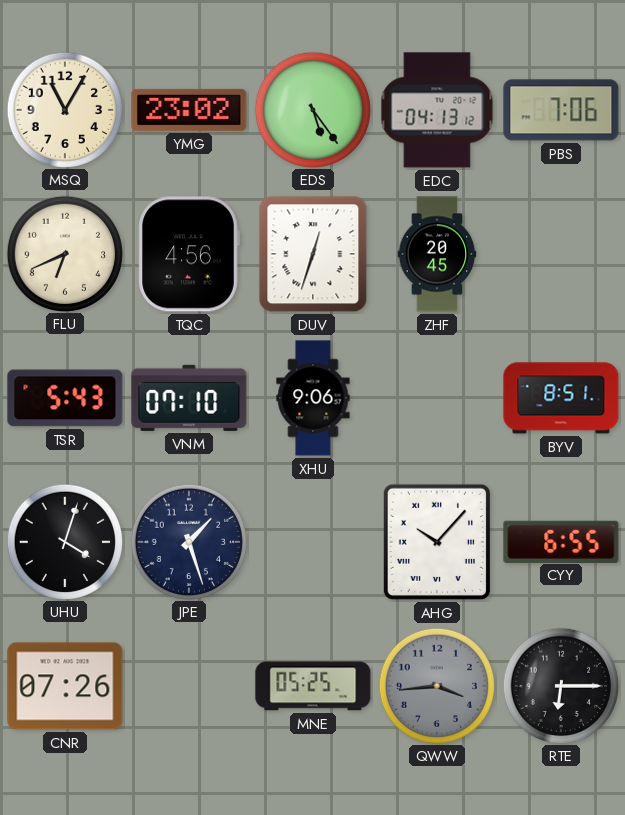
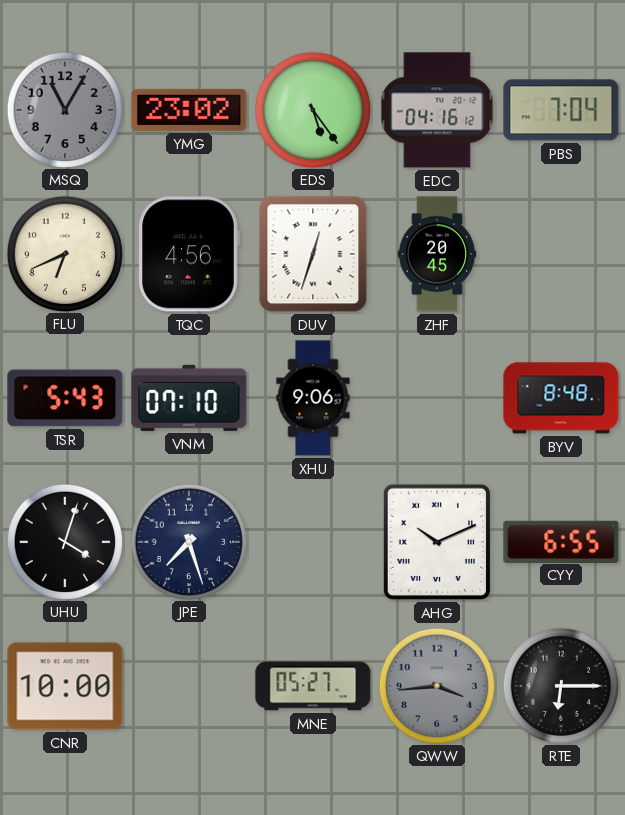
MSQ dial: cream -> grey
EDC: 04:13 -> 04:16
PBS: 7:06 -> 7:04
BYV: 8:51 -> 8:48
JPE: 1:27 -> 7:27
AHG: 10:07 -> 10:11
CNR: 07:26 -> 10:00
MNE: 05:25 -> 05:27
